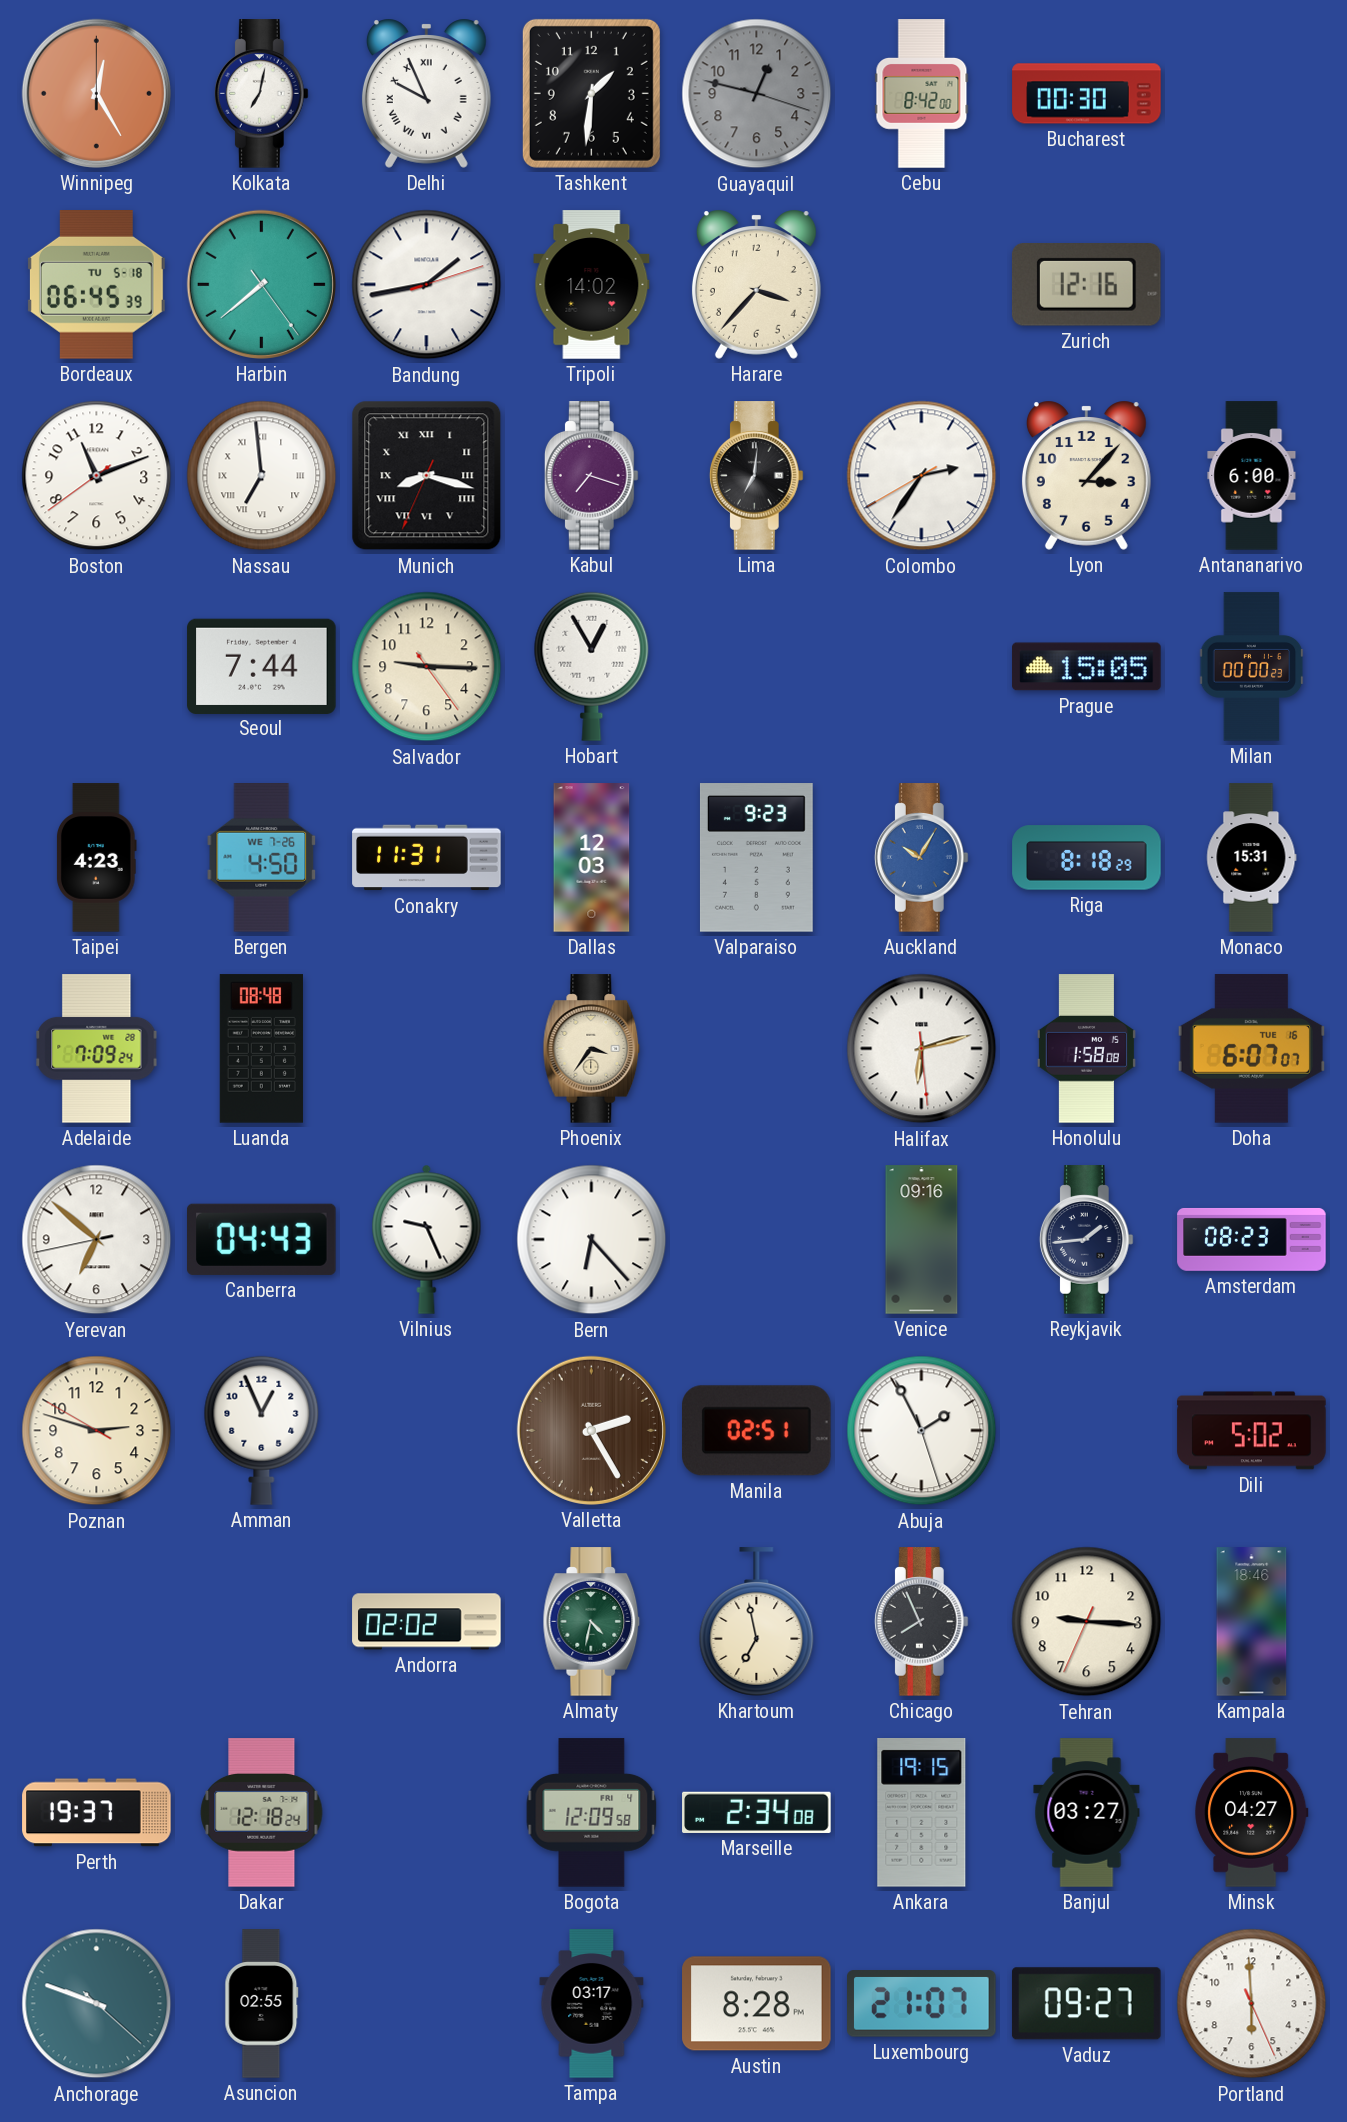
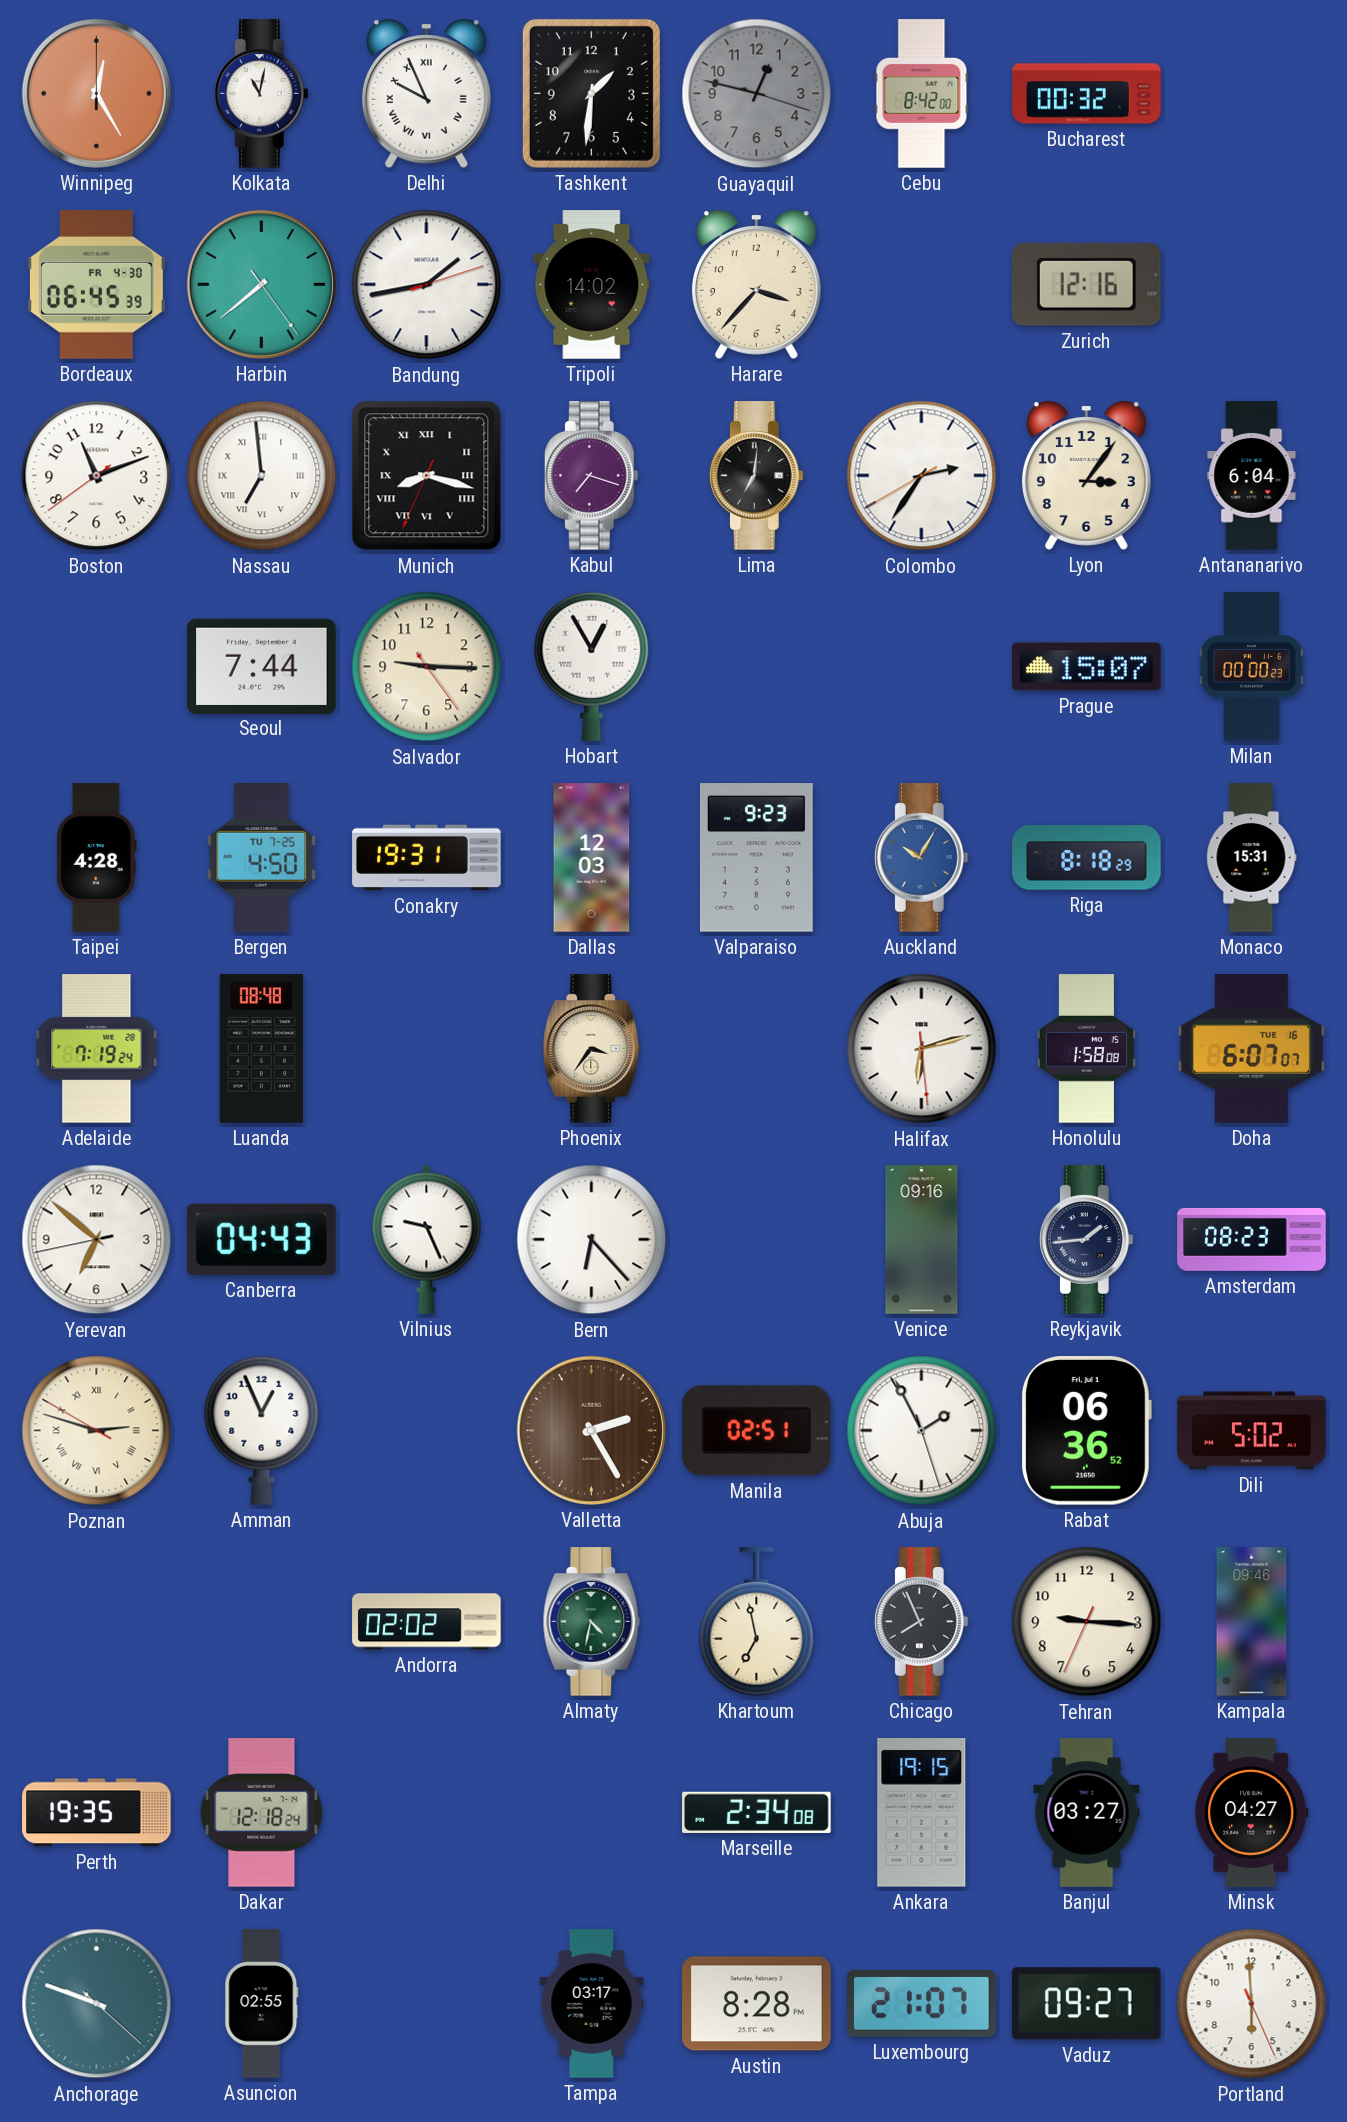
Kolkata: 7:02 -> 11:02
Bucharest: 00:30 -> 00:32
Bordeaux date: TU 5-18 -> FR 4-30
Lyon: 3:07 -> 3:06
Antananarivo: 6:00 -> 6:04
Prague: 15:05 -> 15:07
Taipei: 4:23 -> 4:28
Bergen date: WE 7-26 -> TU 7-25
Conakry: 11:31 -> 19:31
Adelaide: 7:09 -> 7:19
Poznan numerals: Arabic -> Roman
Rabat: none -> 06:36
Kampala: 18:46 -> 09:46
Perth: 19:37 -> 19:35
Bogota: 12:09 -> none
